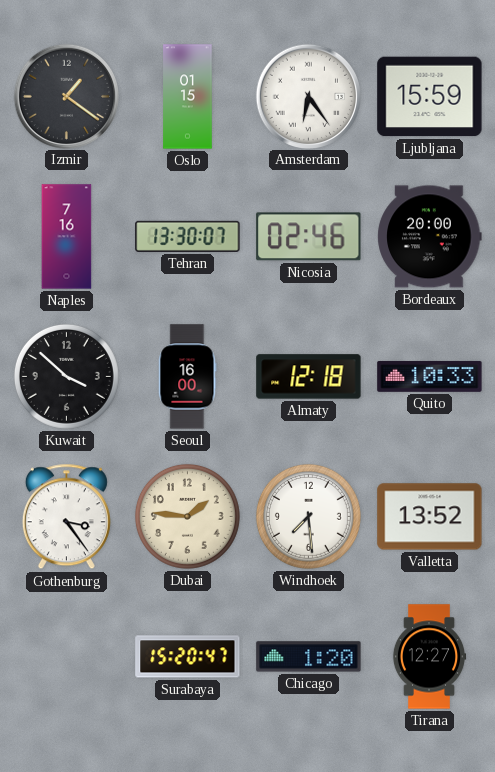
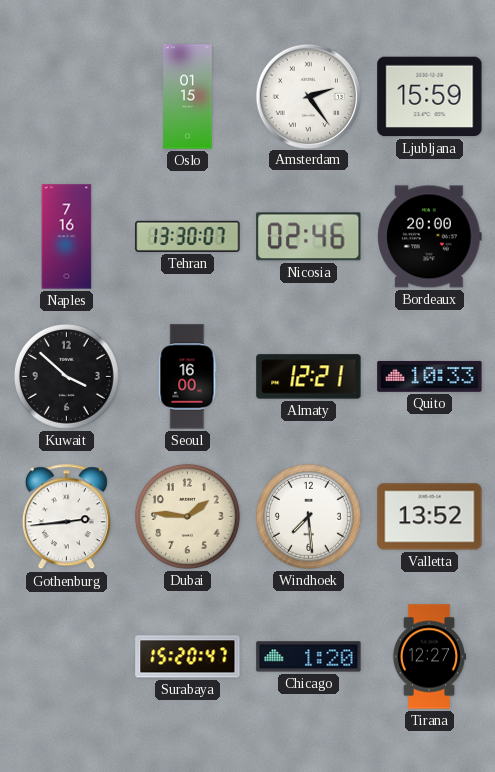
Izmir: 1:21 -> none
Amsterdam: 6:24 -> 2:24
Almaty: 12:18 -> 12:21
Gothenburg: 3:24 -> 2:44
